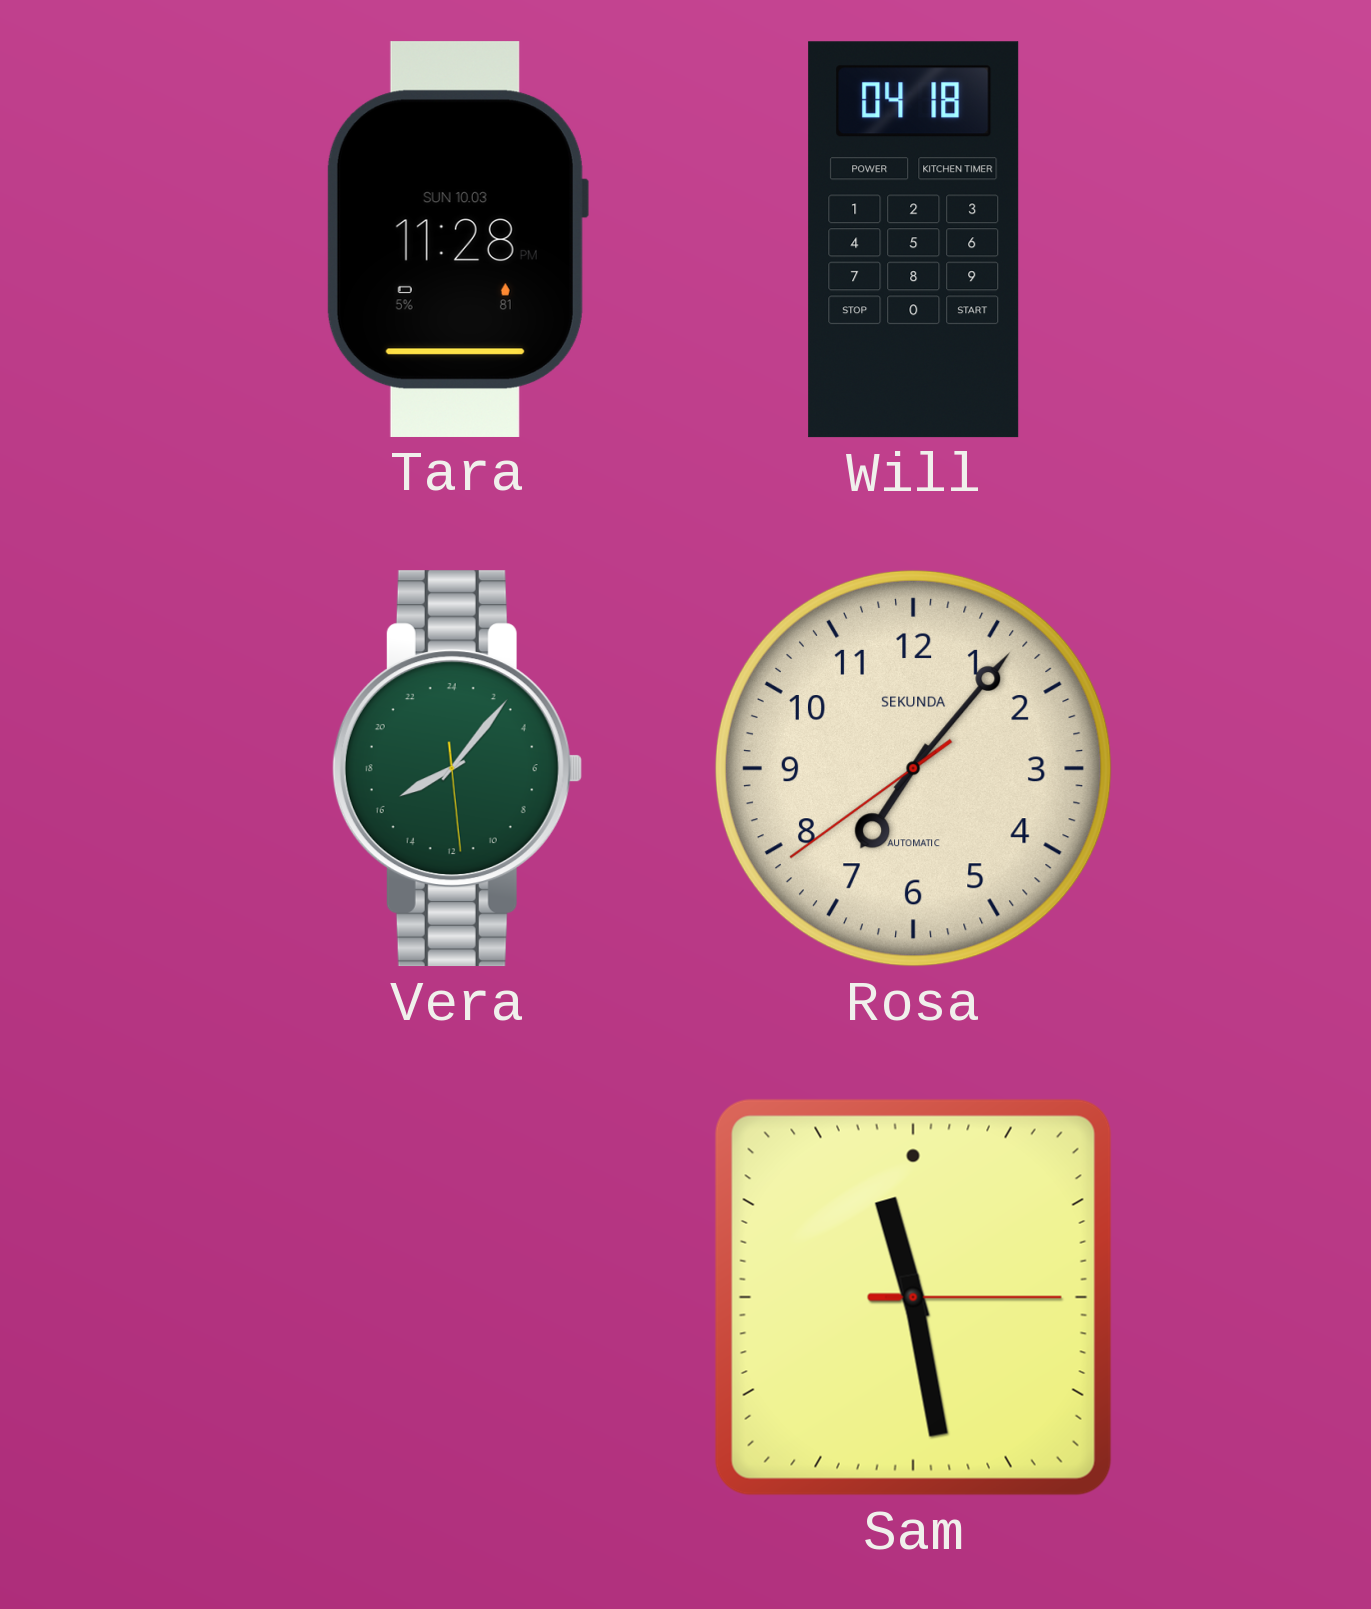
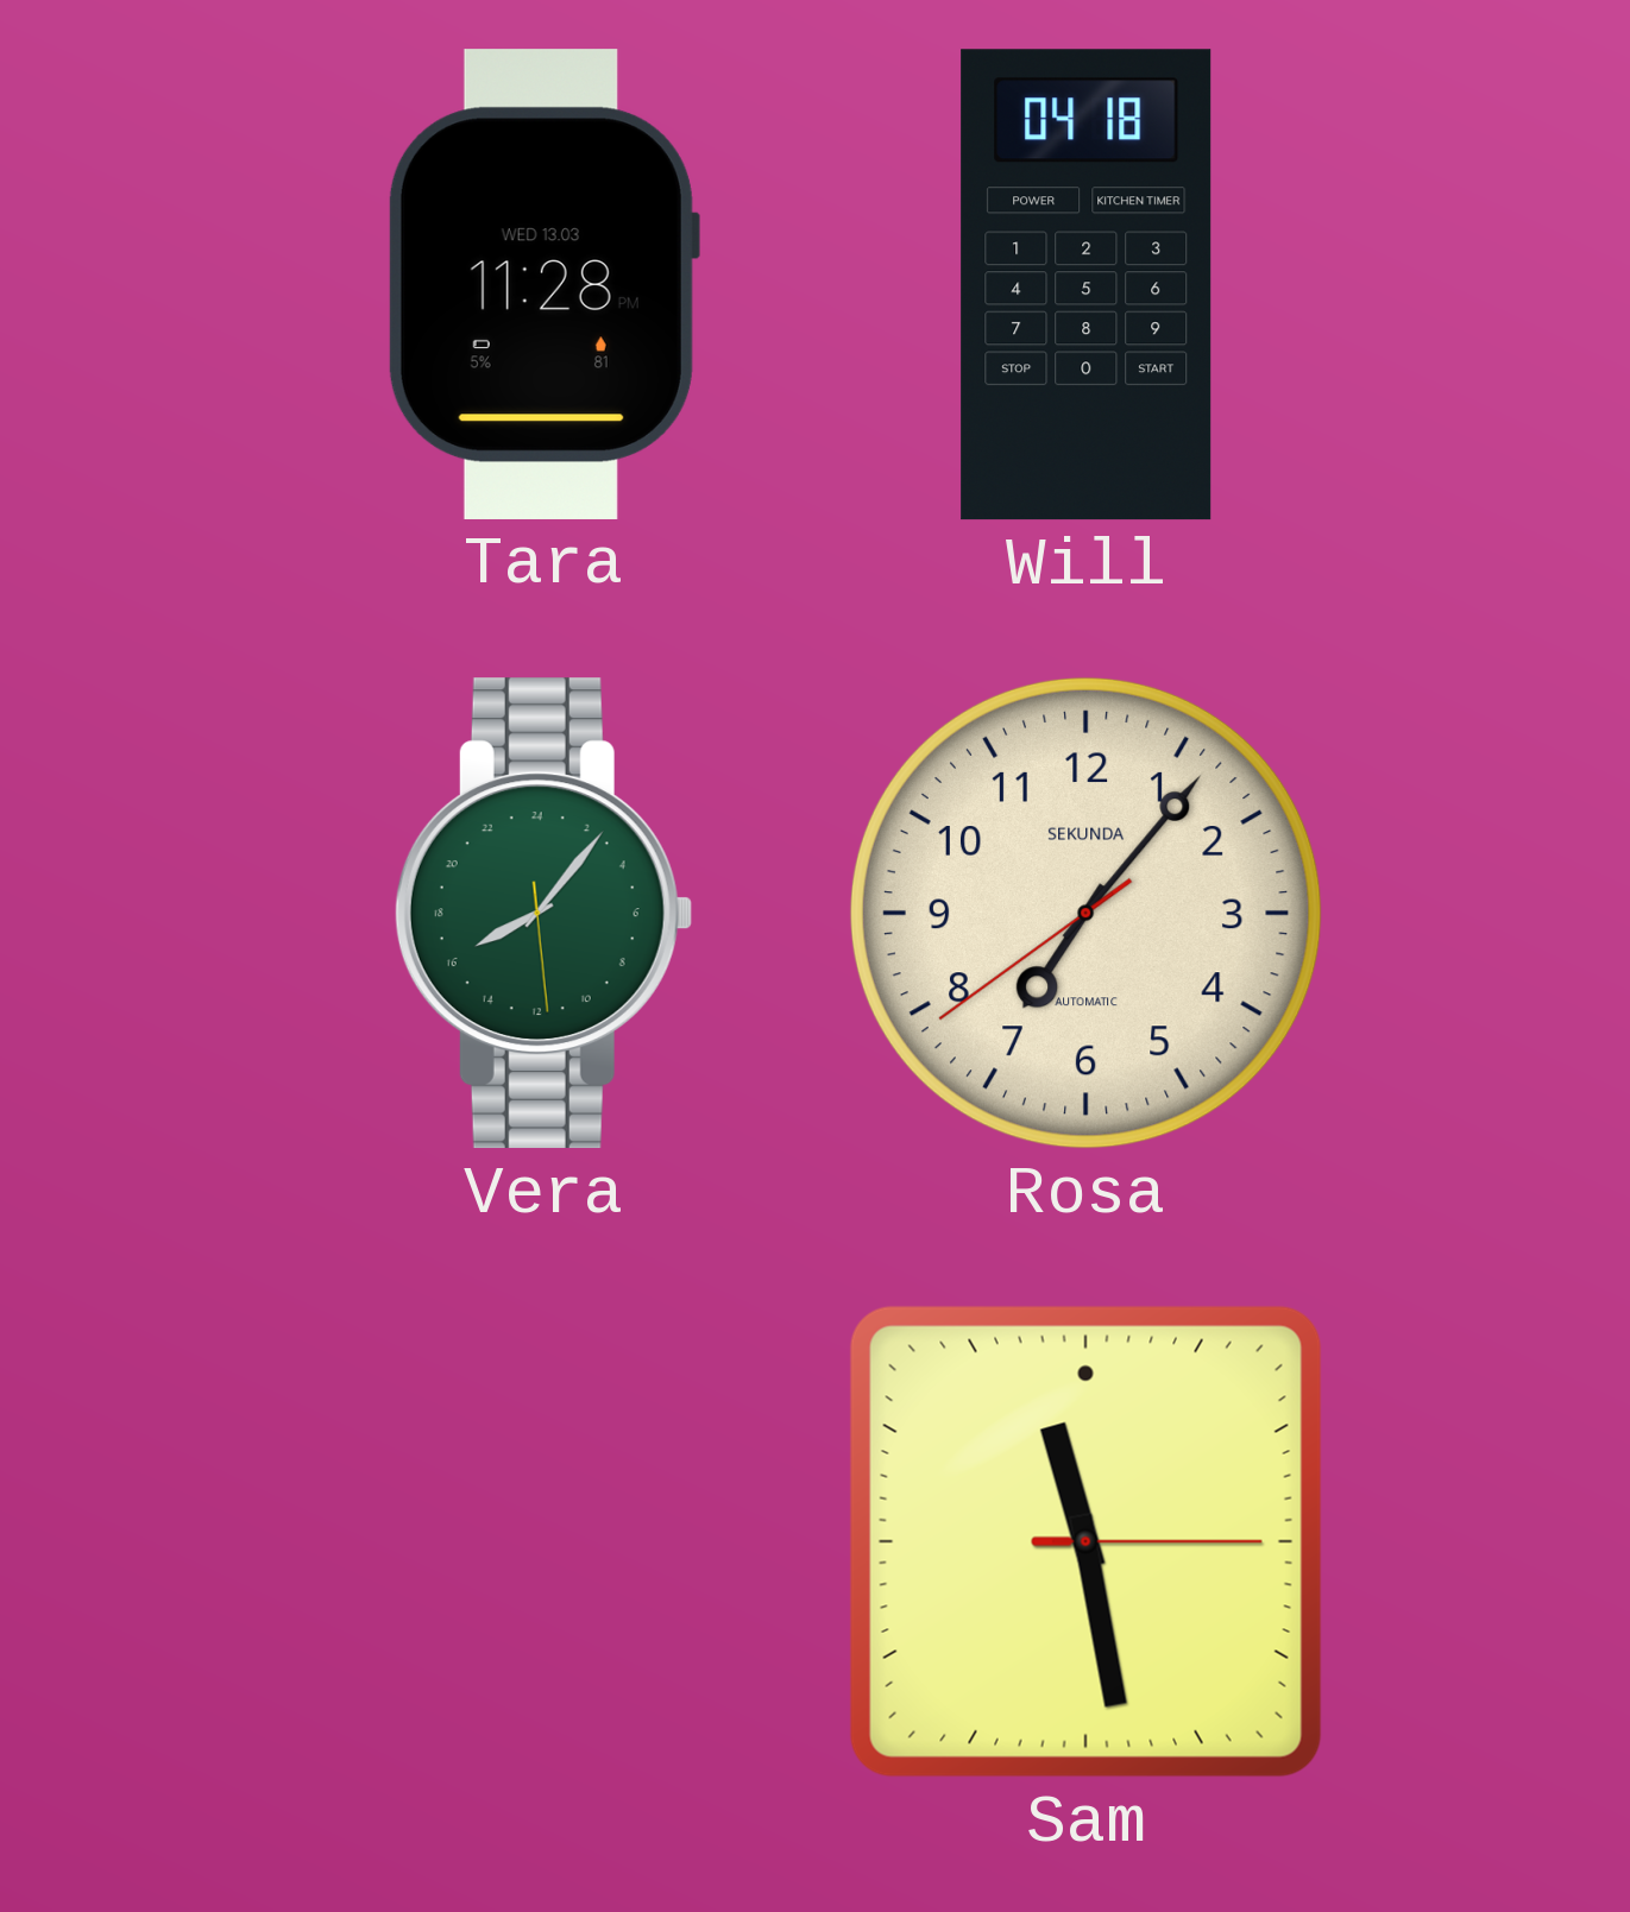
Tara date: SUN 10.03 -> WED 13.03
